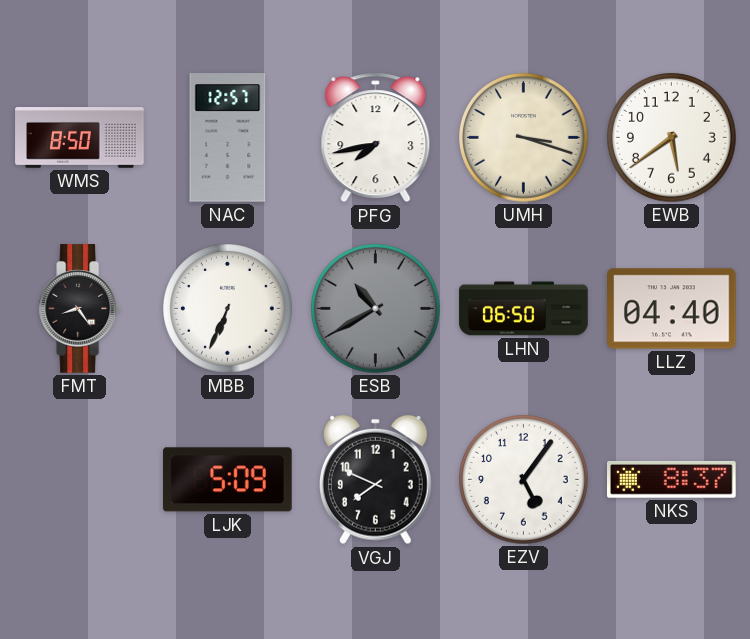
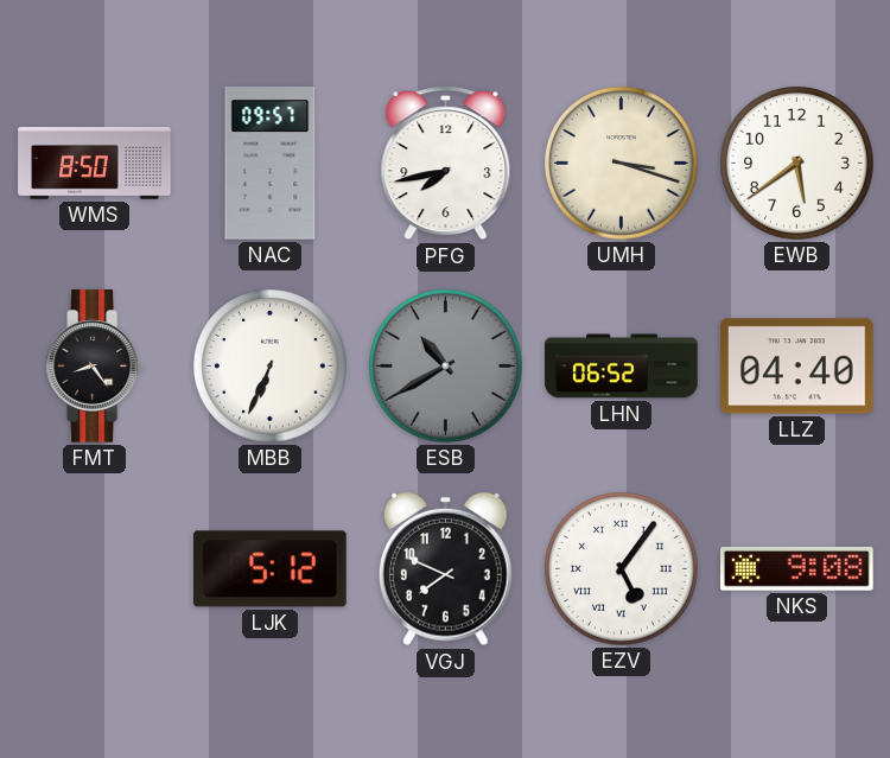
NAC: 12:57 -> 09:57
LHN: 06:50 -> 06:52
LJK: 5:09 -> 5:12
EZV numerals: Arabic -> Roman
NKS: 8:37 -> 9:08
